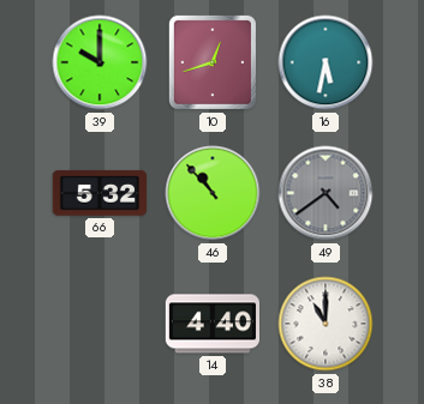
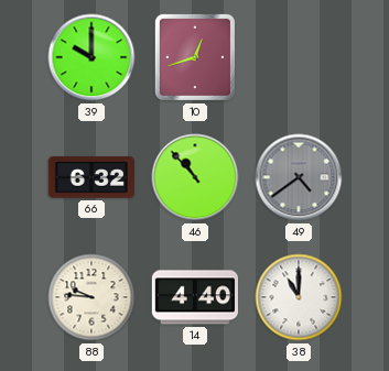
16: 5:32 -> none
66: 5:32 -> 6:32
88: none -> 9:46
